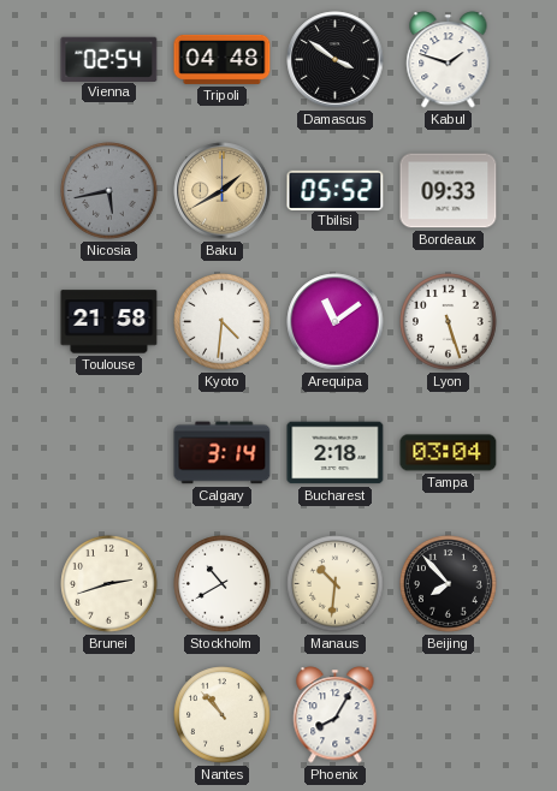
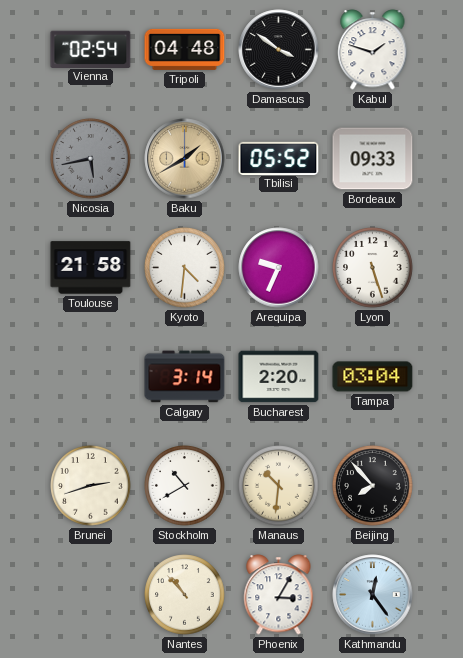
Arequipa: 11:09 -> 9:34
Bucharest: 2:18 -> 2:20
Phoenix: 8:05 -> 3:05
Kathmandu: none -> 12:24
